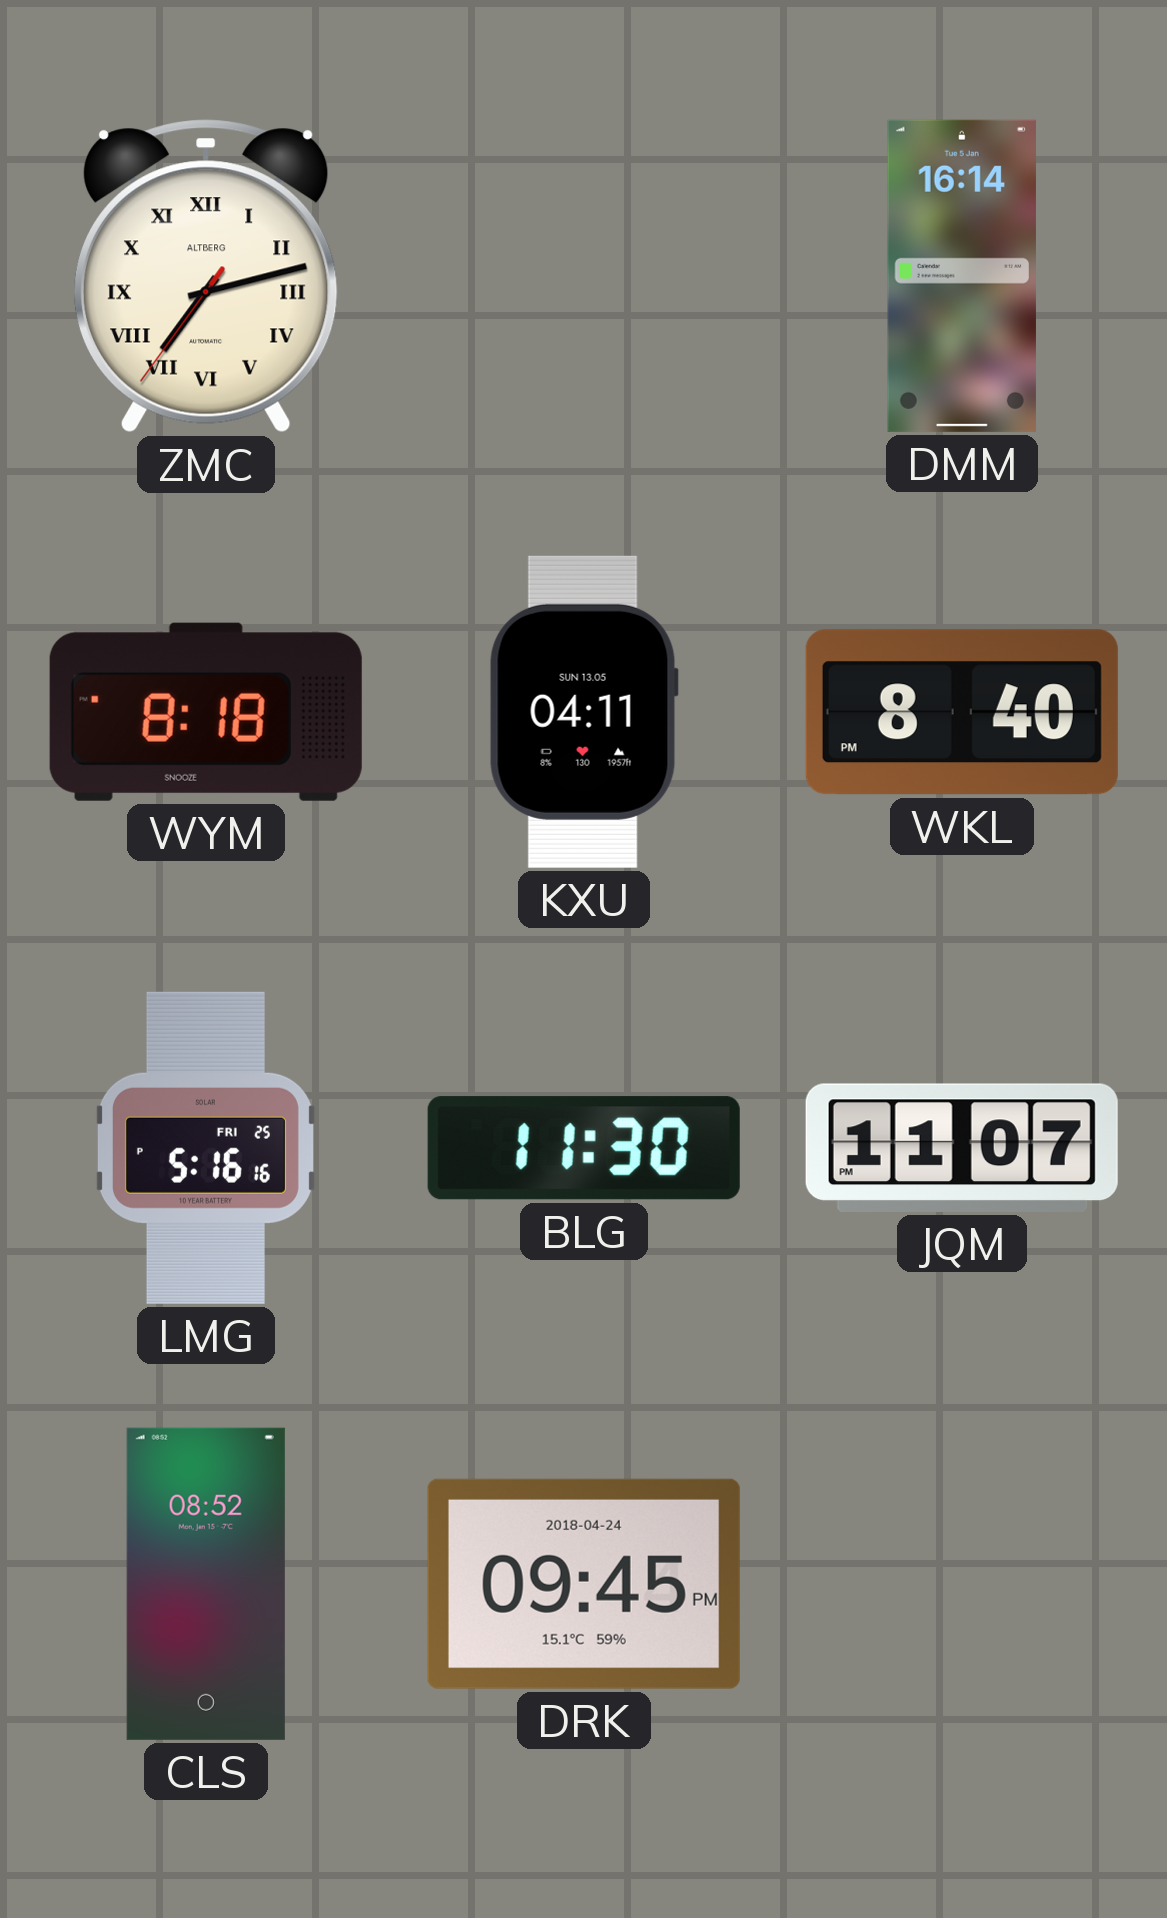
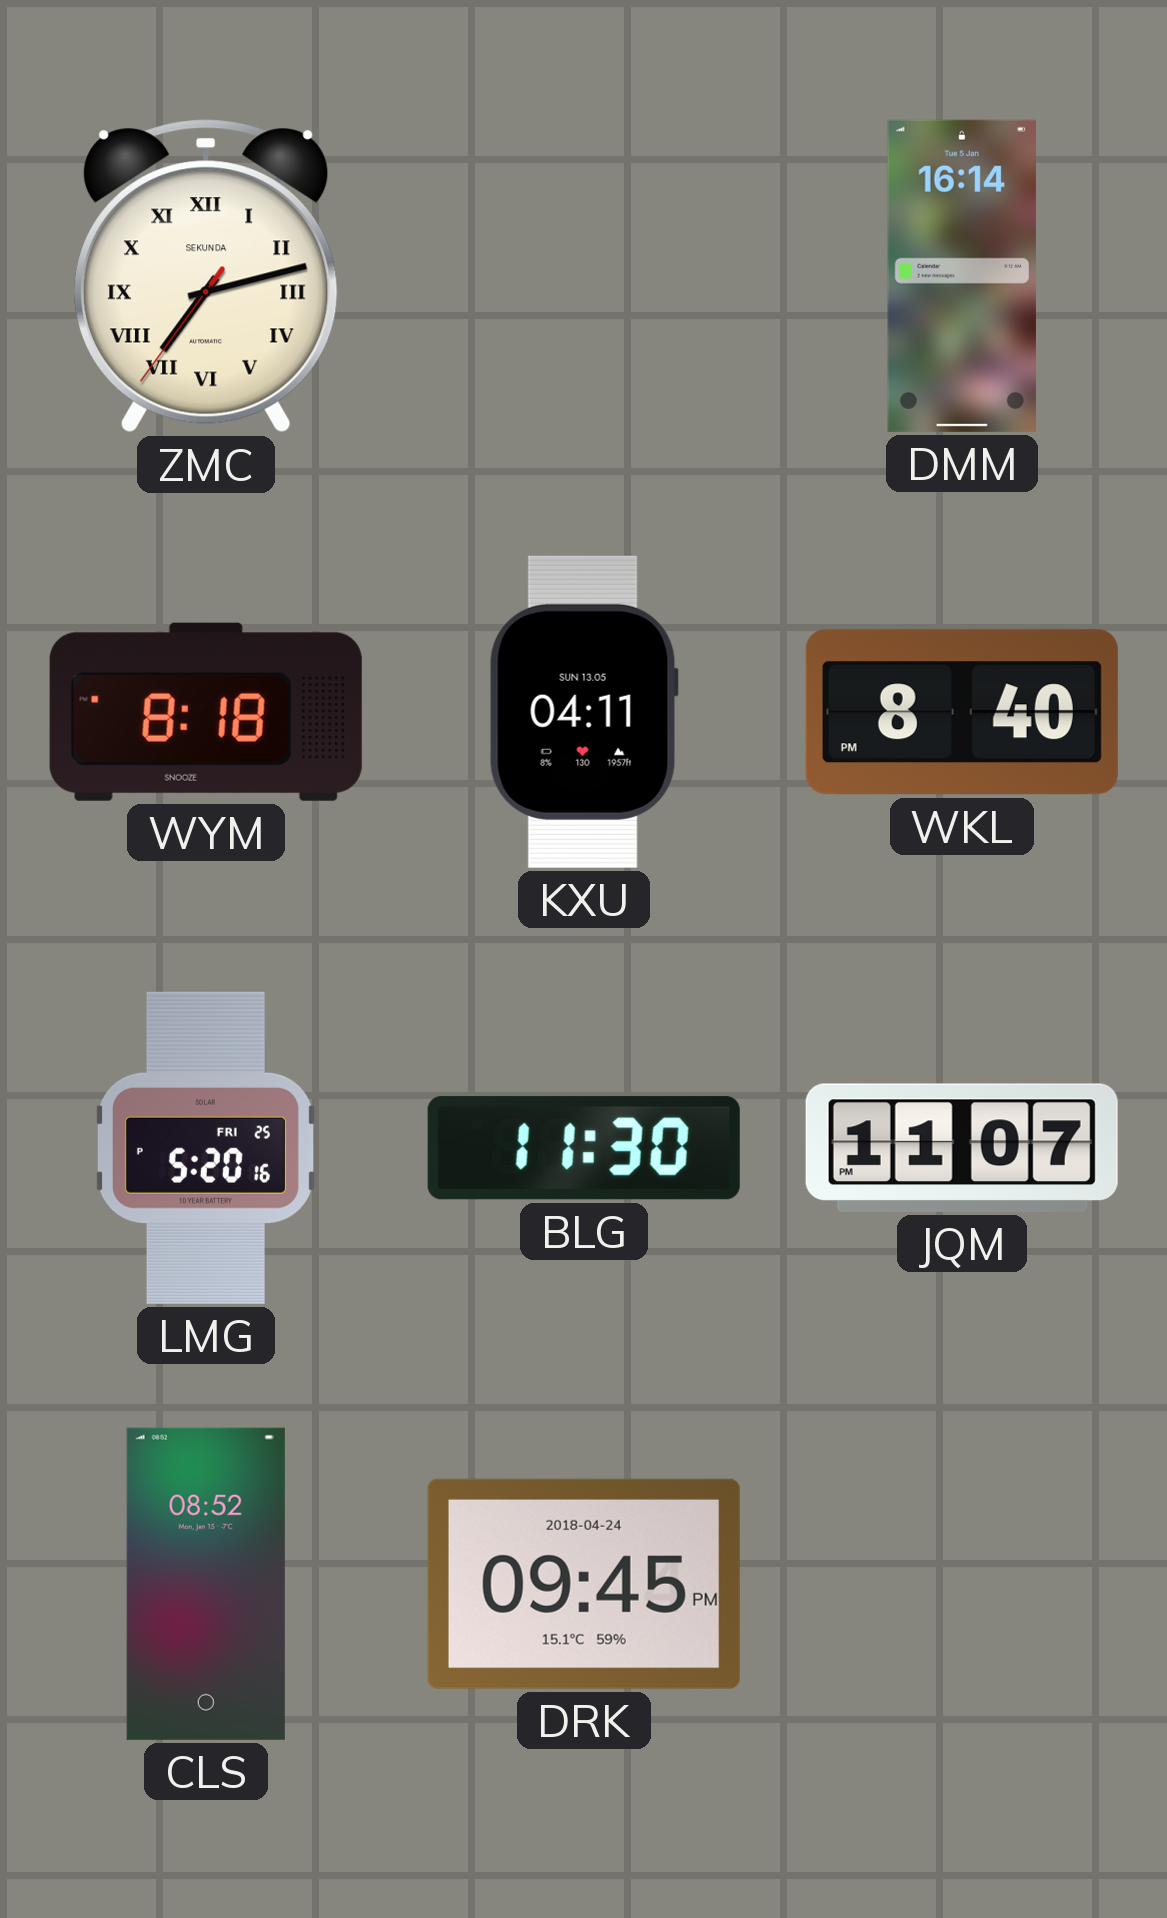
ZMC brand: ALTBERG -> SEKUNDA
LMG: 5:16 -> 5:20
